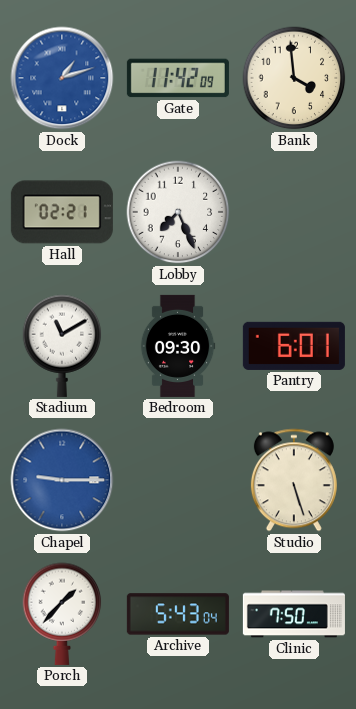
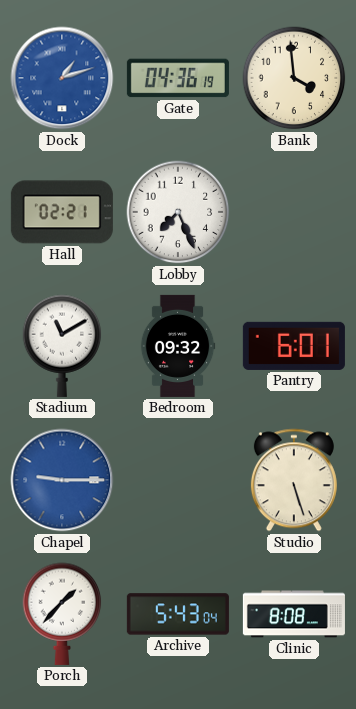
Gate: 11:42 -> 04:36
Bedroom: 09:30 -> 09:32
Clinic: 7:50 -> 8:08
